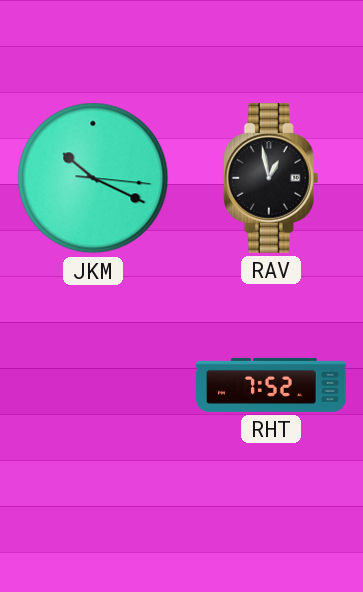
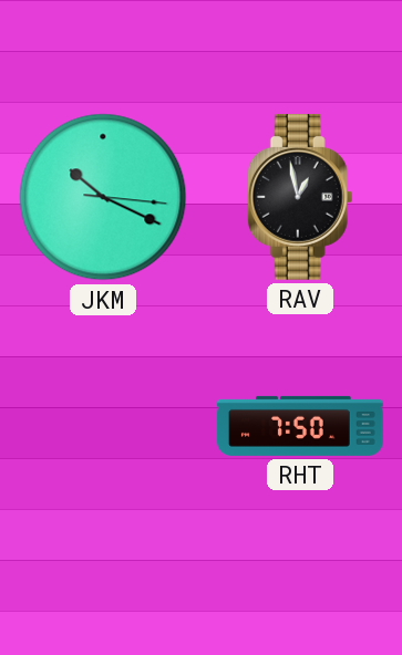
RHT: 7:52 -> 7:50
